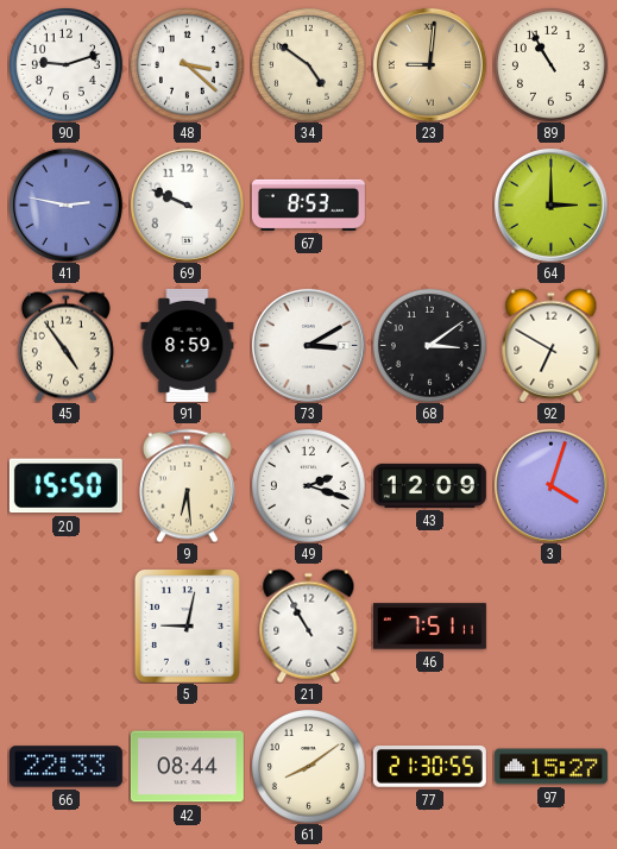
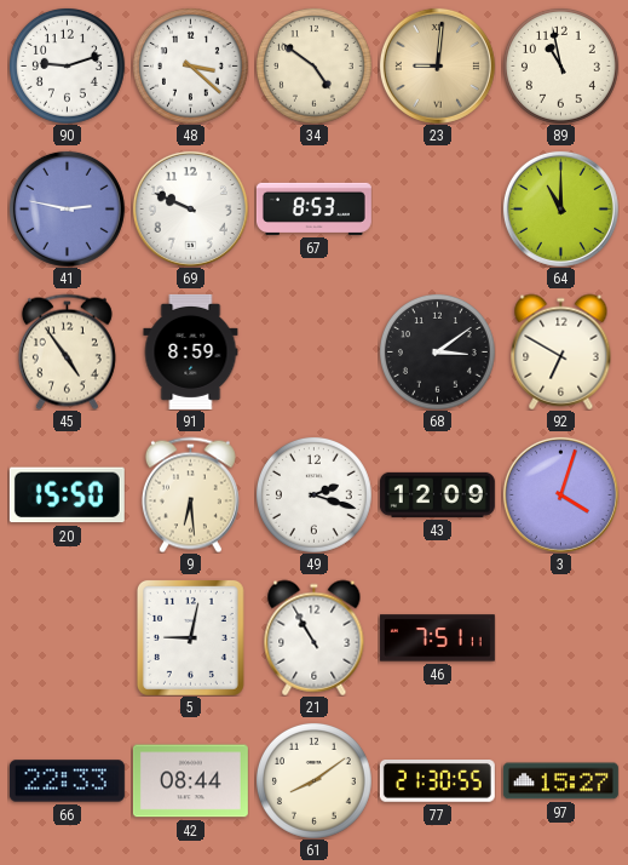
89: 10:55 -> 10:58
64: 3:00 -> 11:00
73: 3:10 -> none
